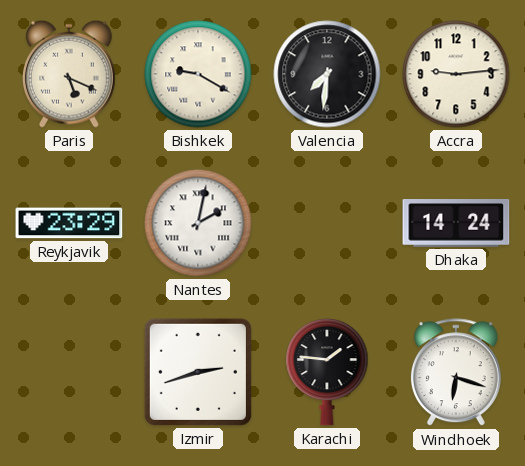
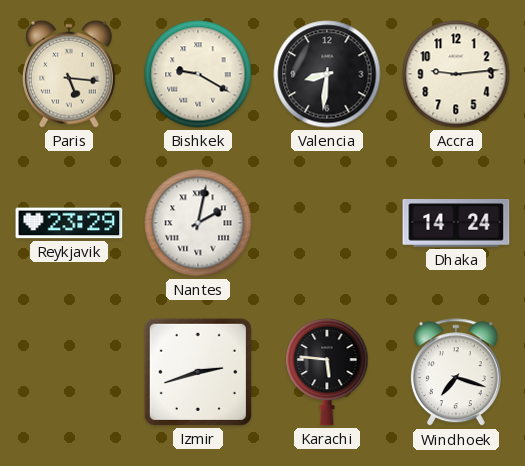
Paris: 5:19 -> 5:16
Valencia: 7:31 -> 8:31
Karachi: 1:46 -> 5:46
Windhoek: 6:18 -> 7:18
